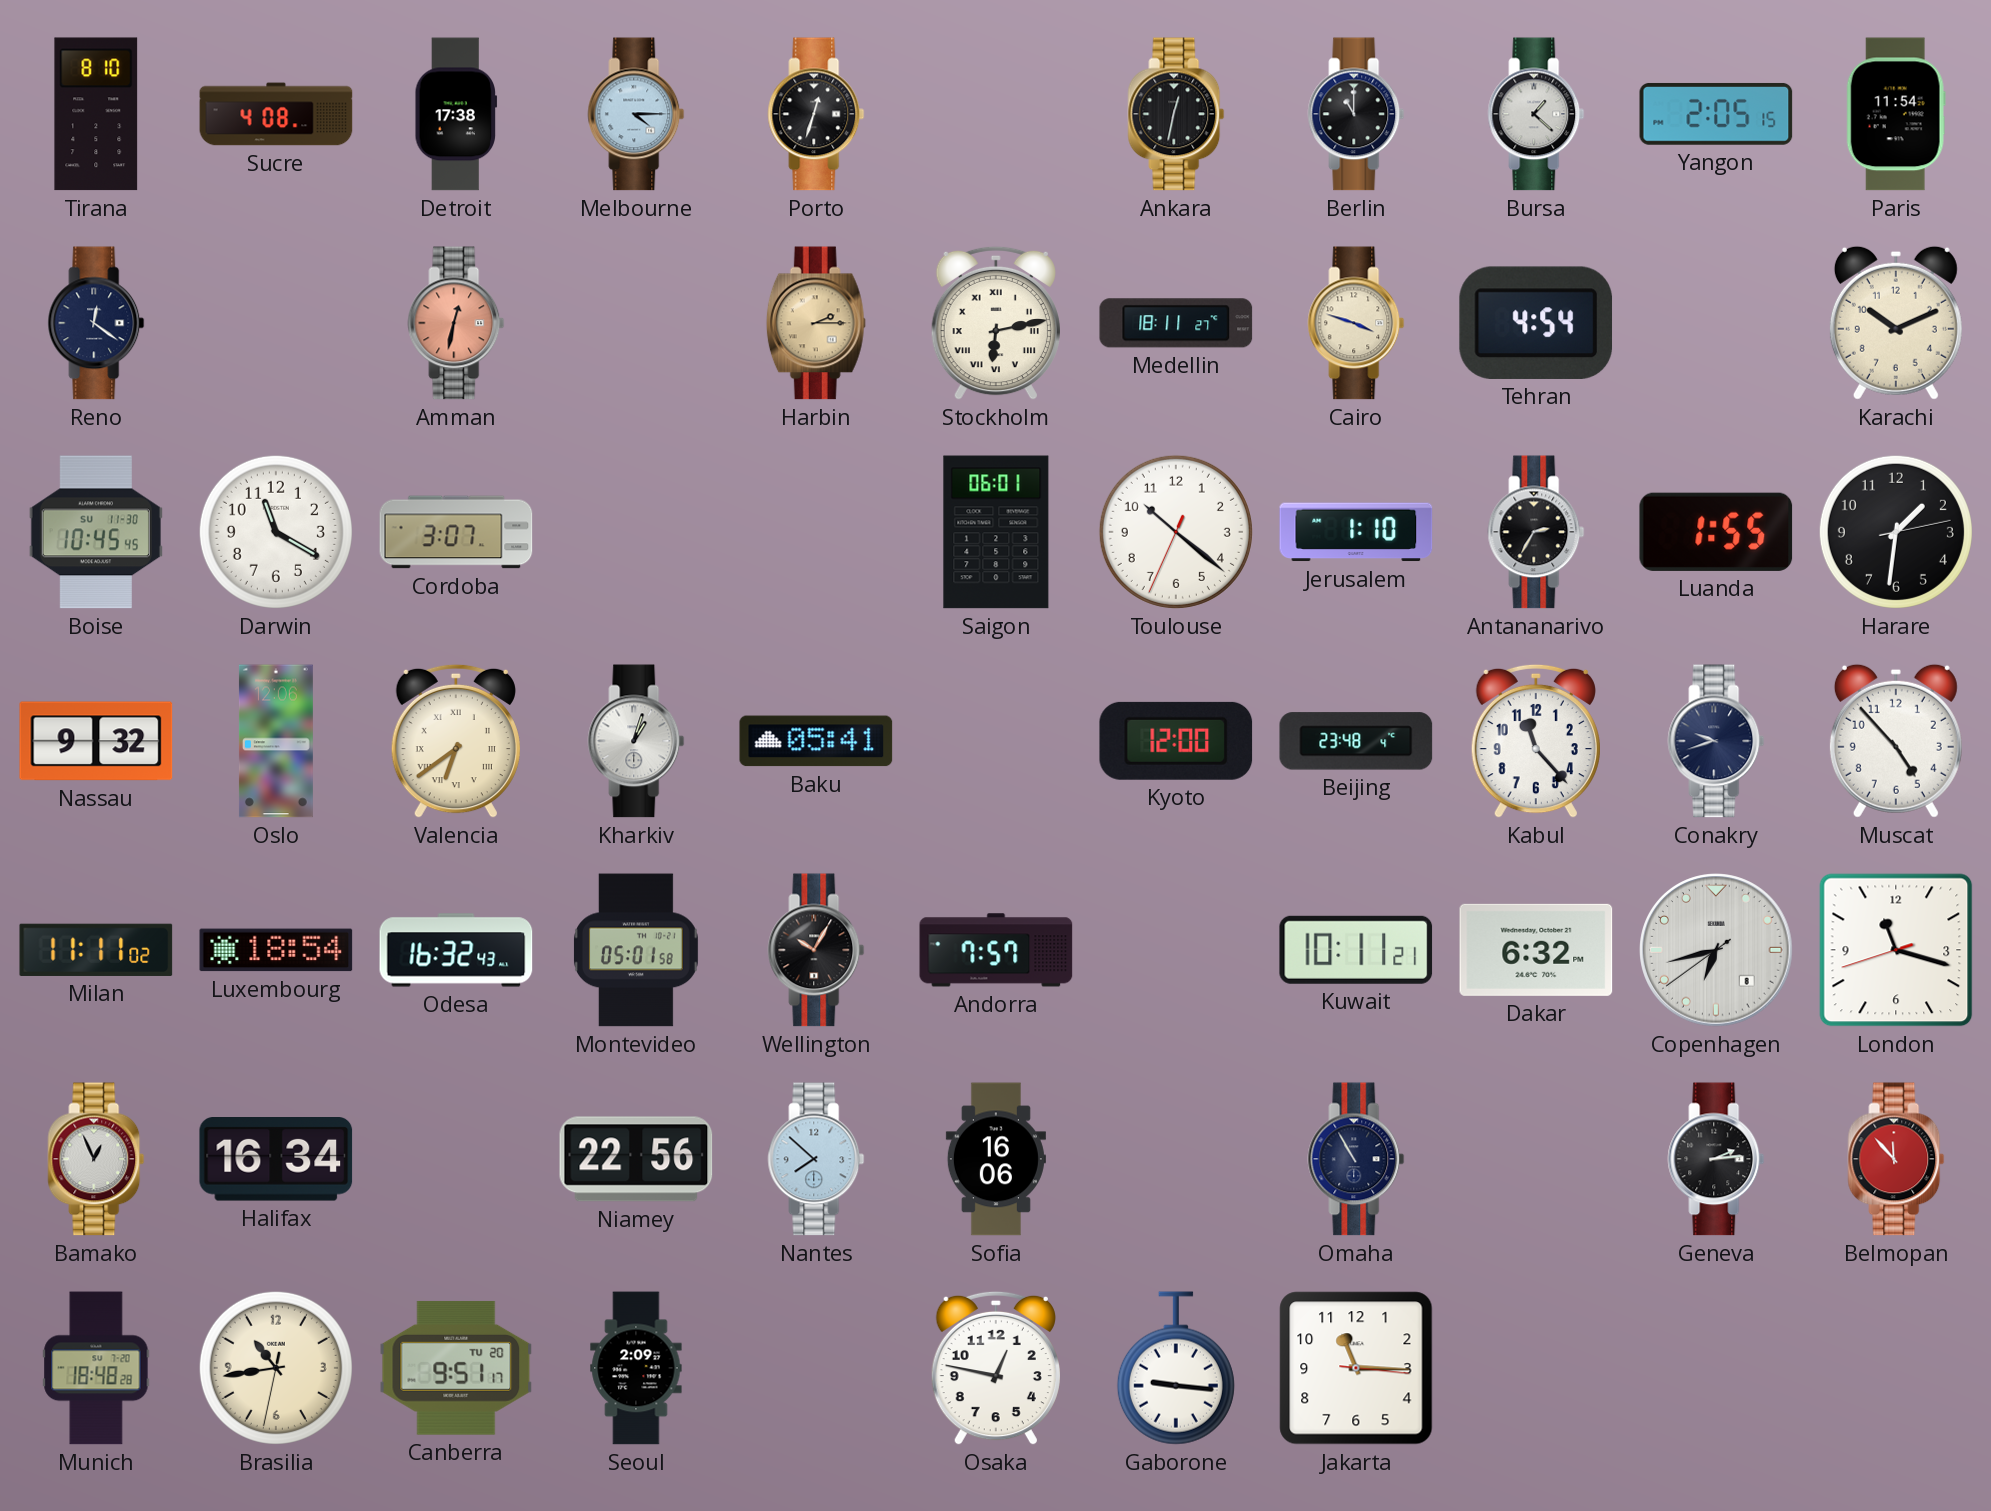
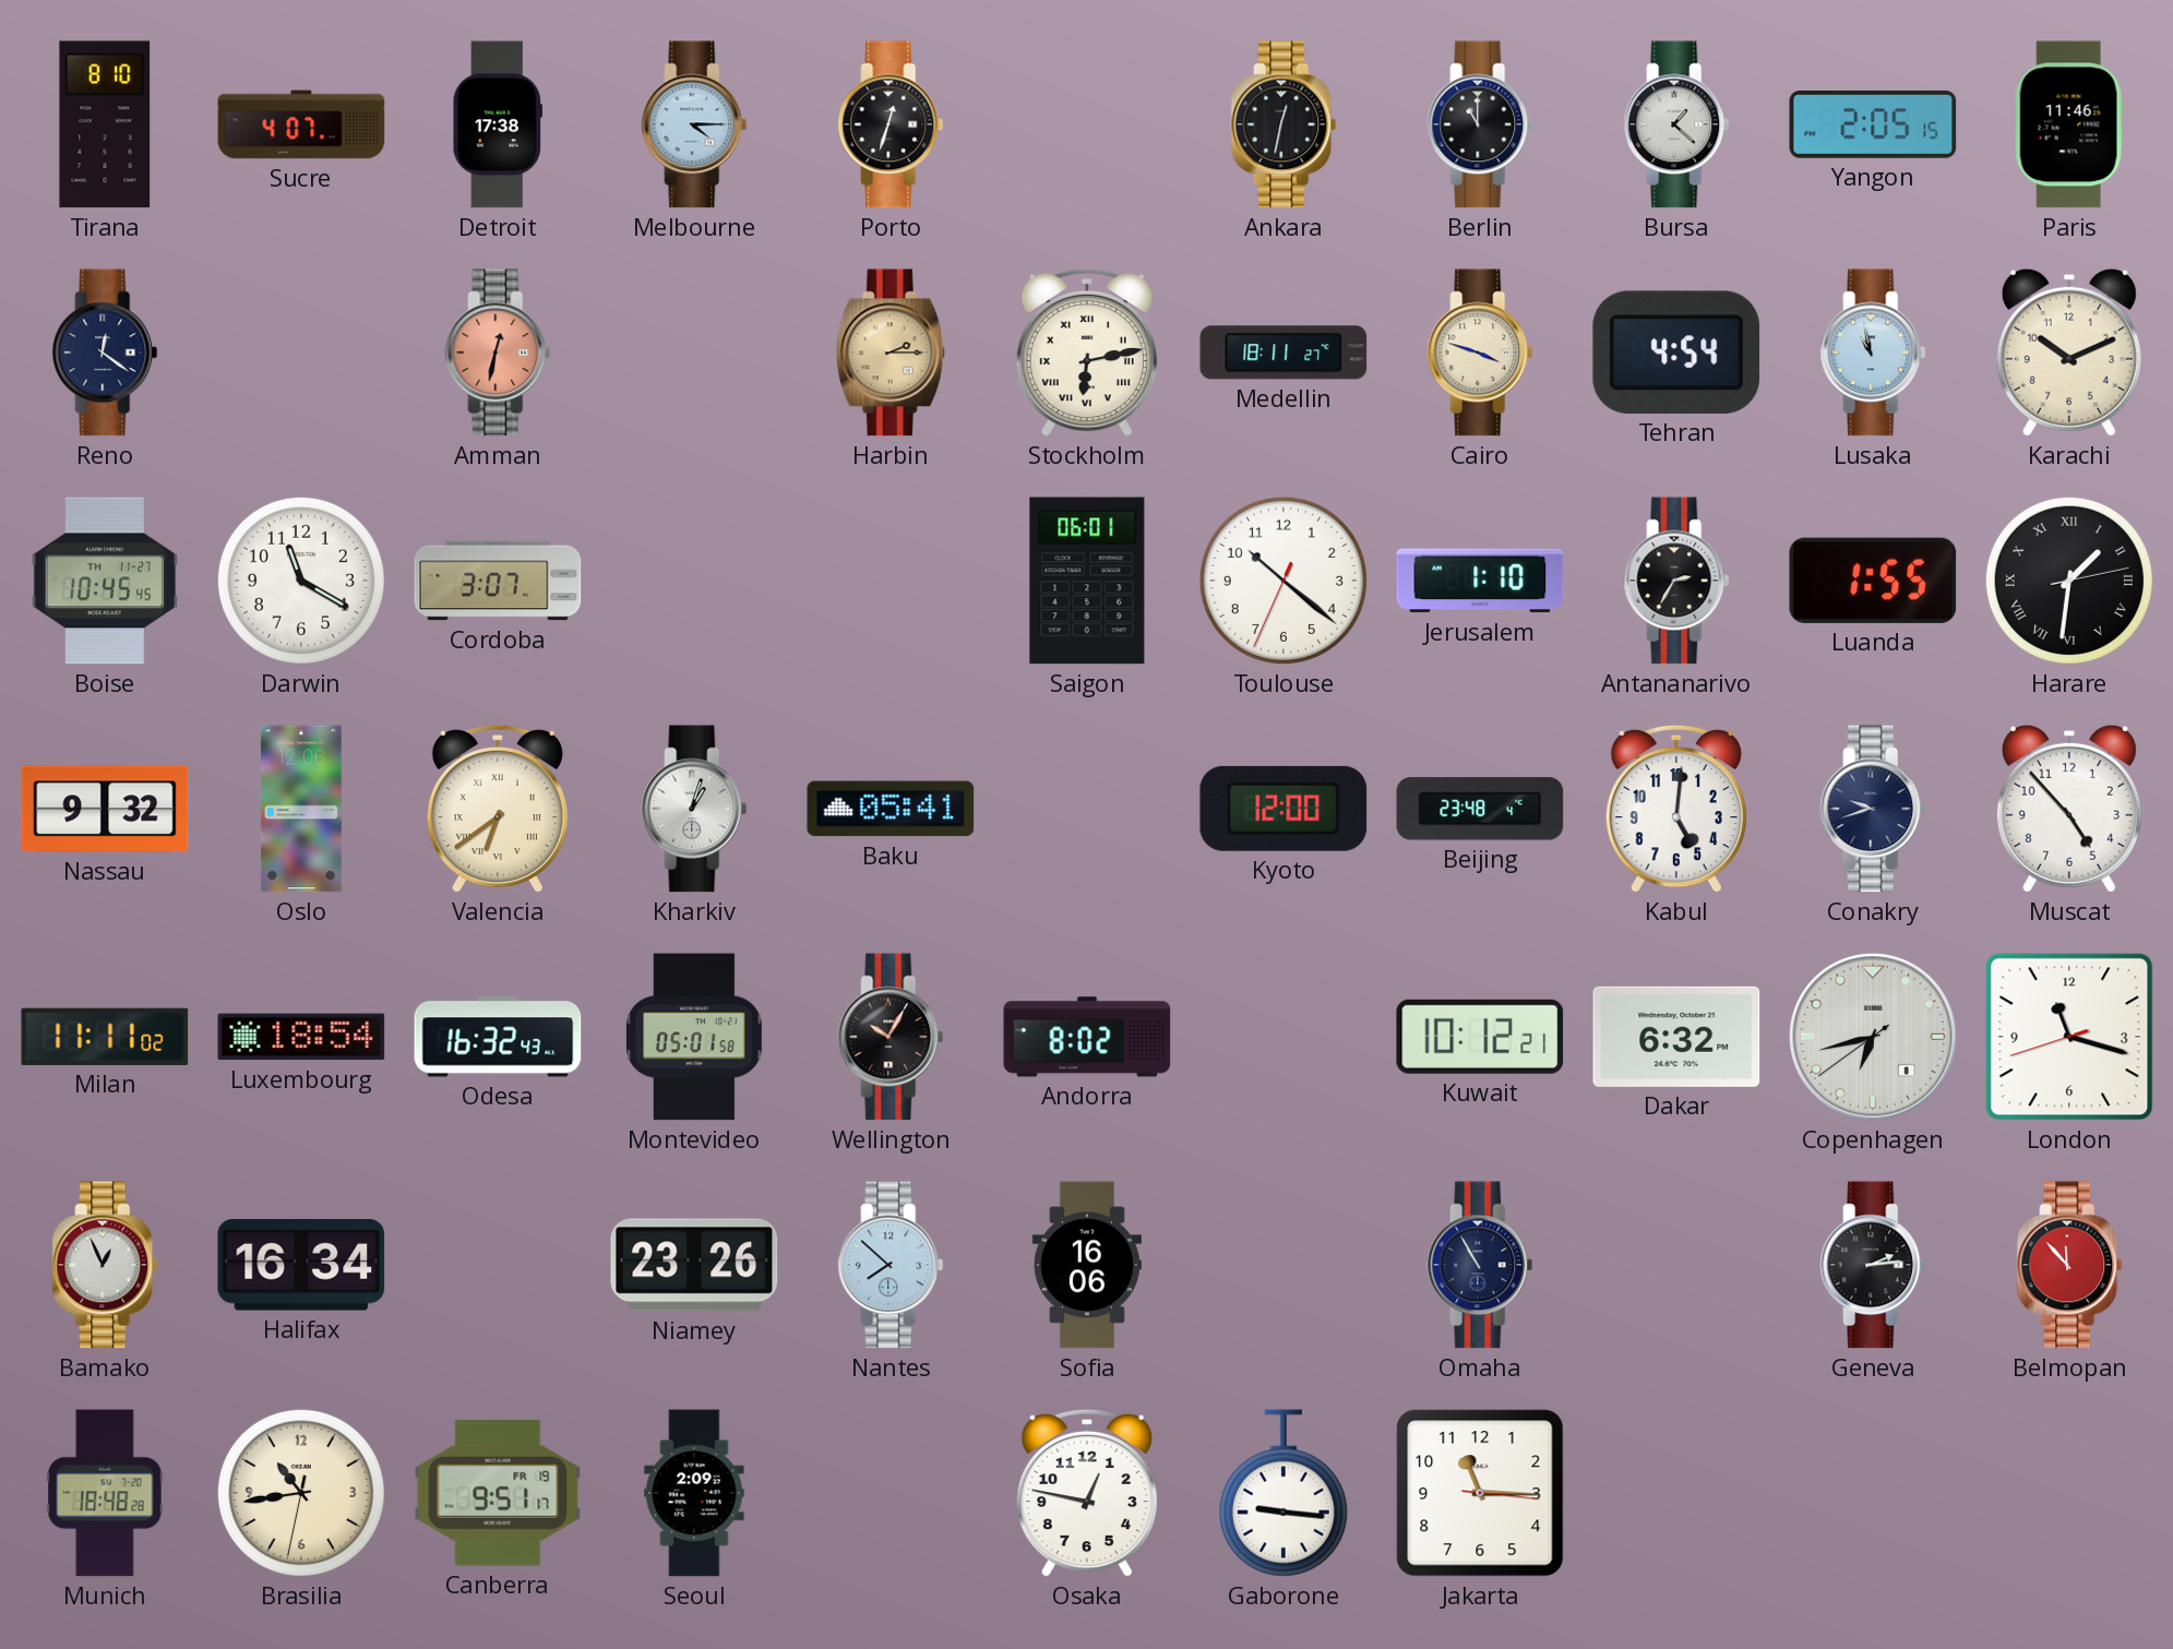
Sucre: 4:08 -> 4:07
Paris: 11:54 -> 11:46
Lusaka: none -> 10:58
Boise date: SU 11-30 -> TH 11-27
Harare numerals: Arabic -> Roman
Kabul: 11:23 -> 5:01
Andorra: 7:57 -> 8:02
Kuwait: 10:11 -> 10:12
Niamey: 22:56 -> 23:26
Canberra date: TU 20 -> FR 19
